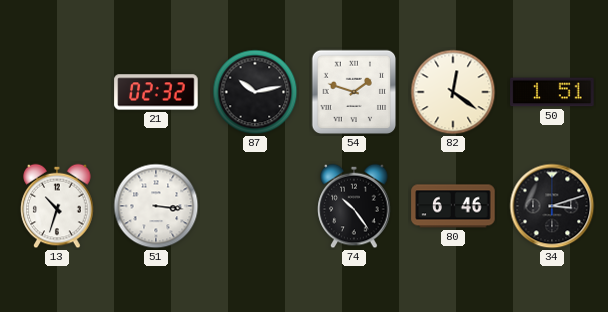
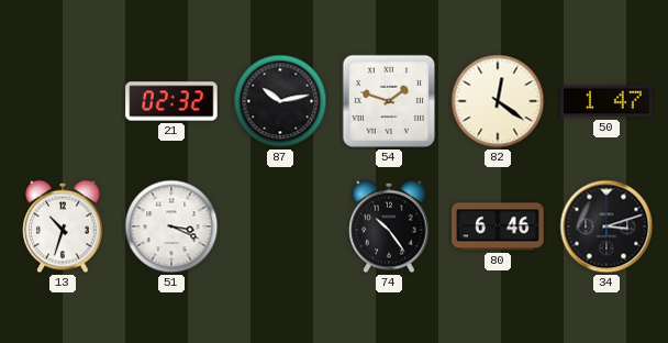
50: 1:51 -> 1:47
51: 3:16 -> 3:19
